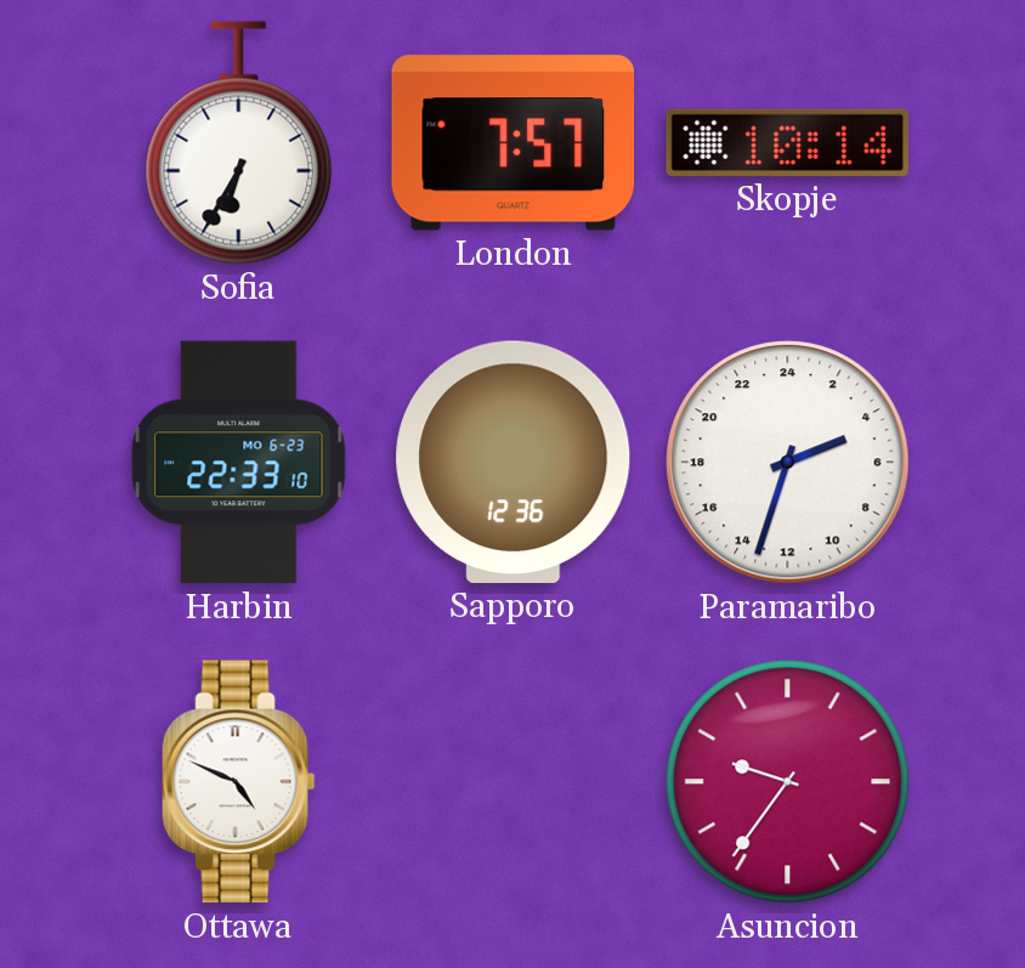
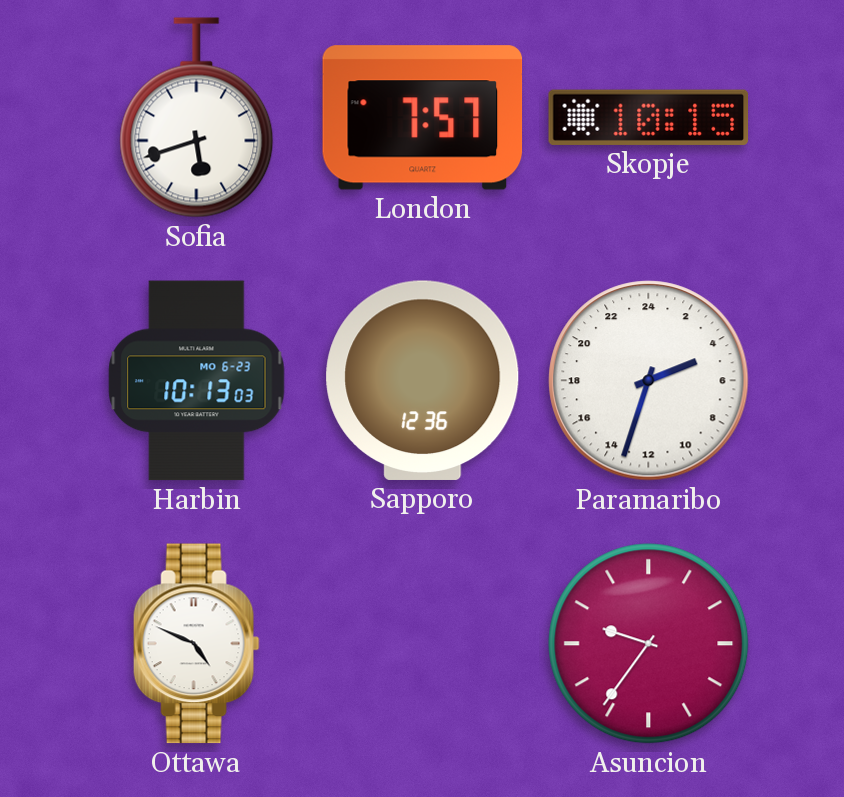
Sofia: 6:35 -> 5:42
Skopje: 10:14 -> 10:15
Harbin: 22:33 -> 10:13
